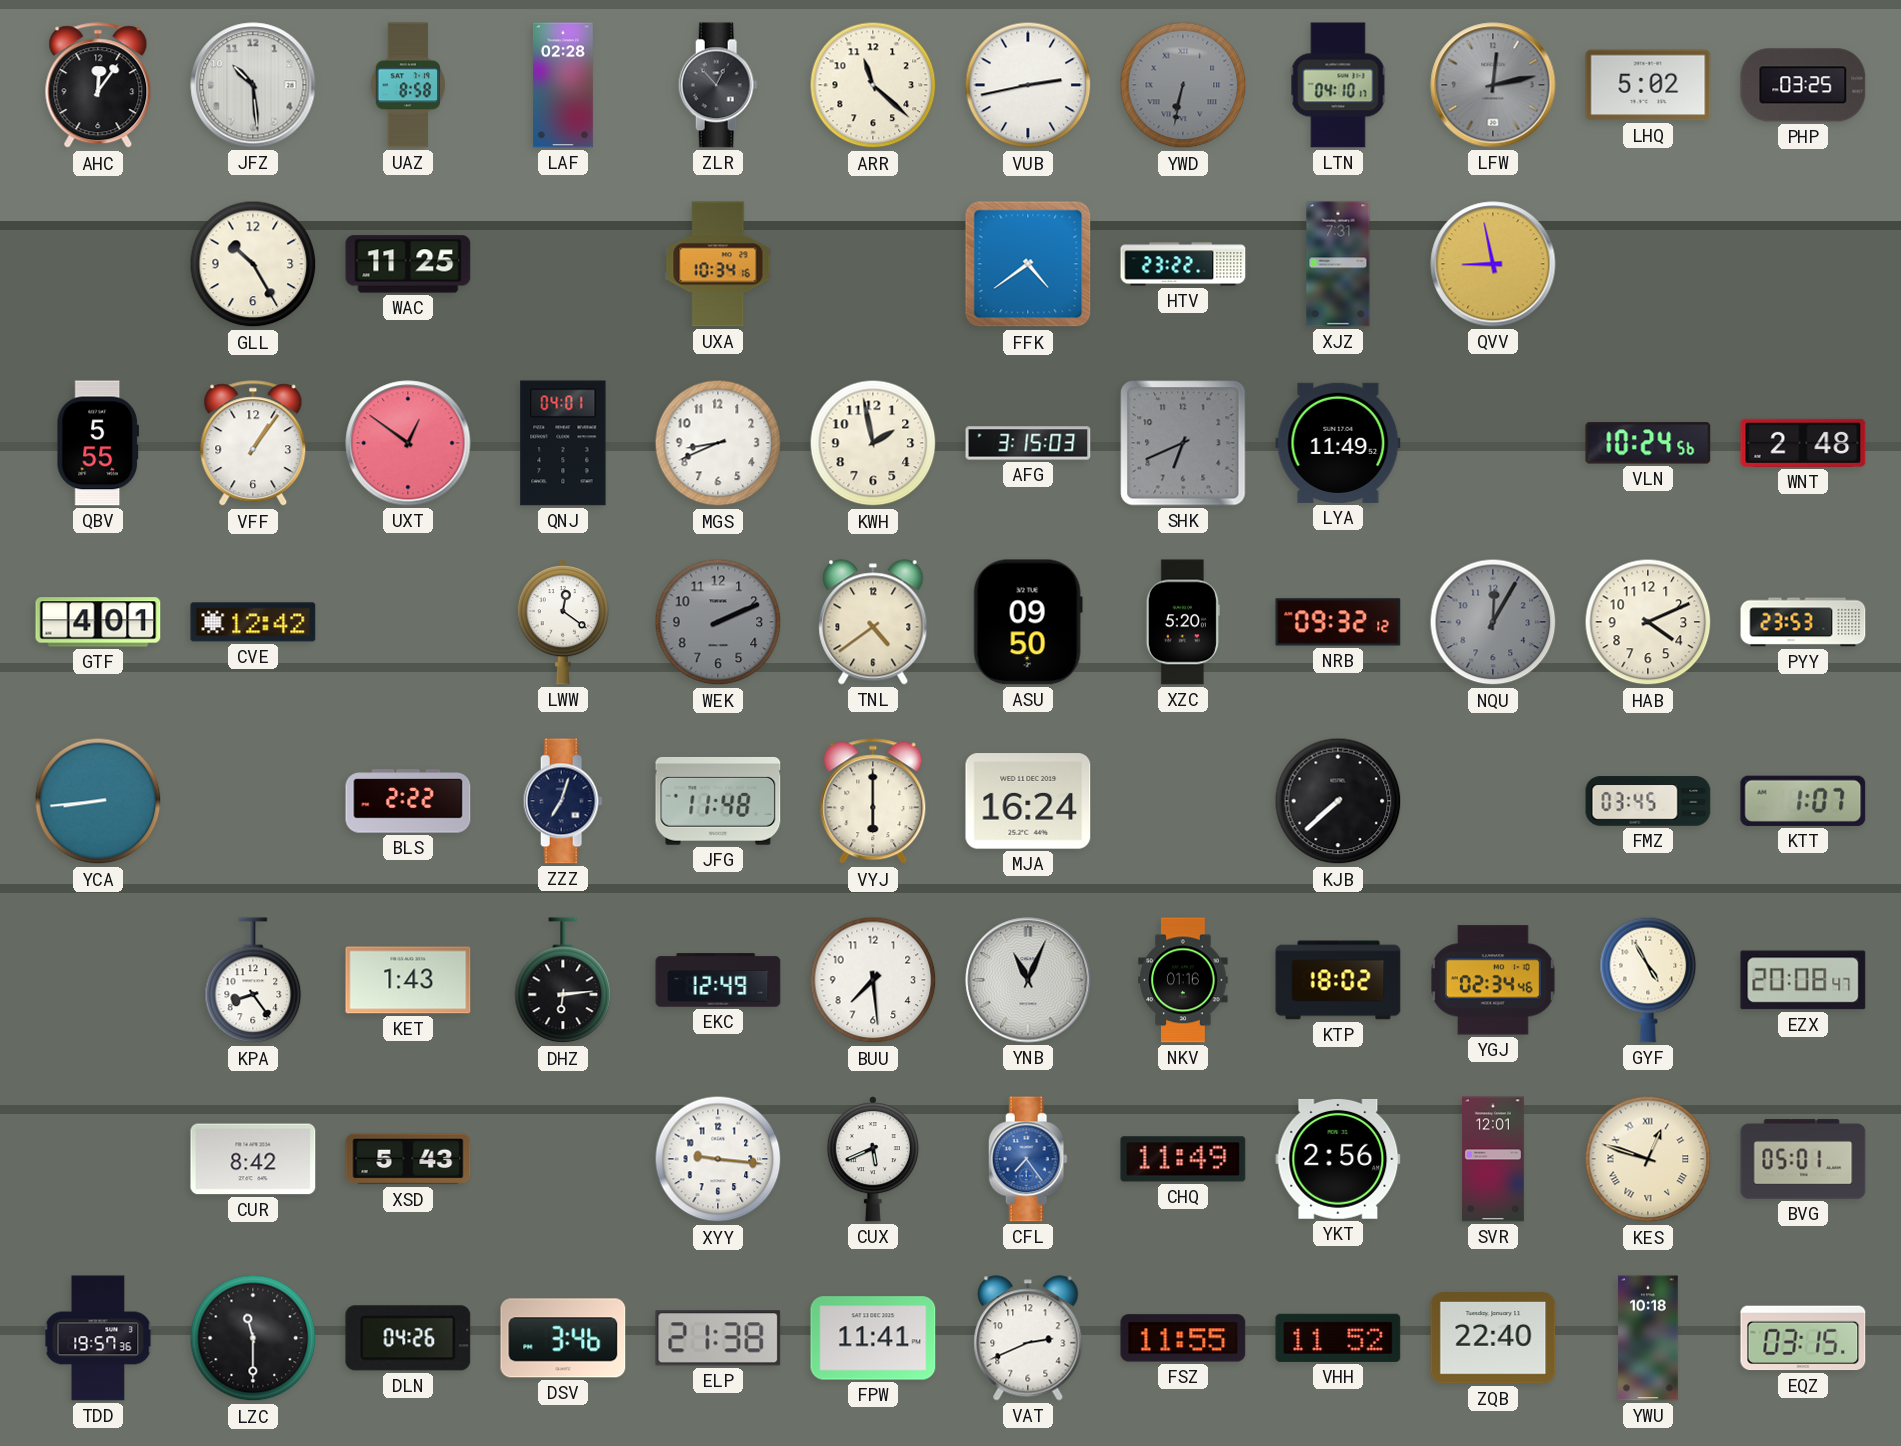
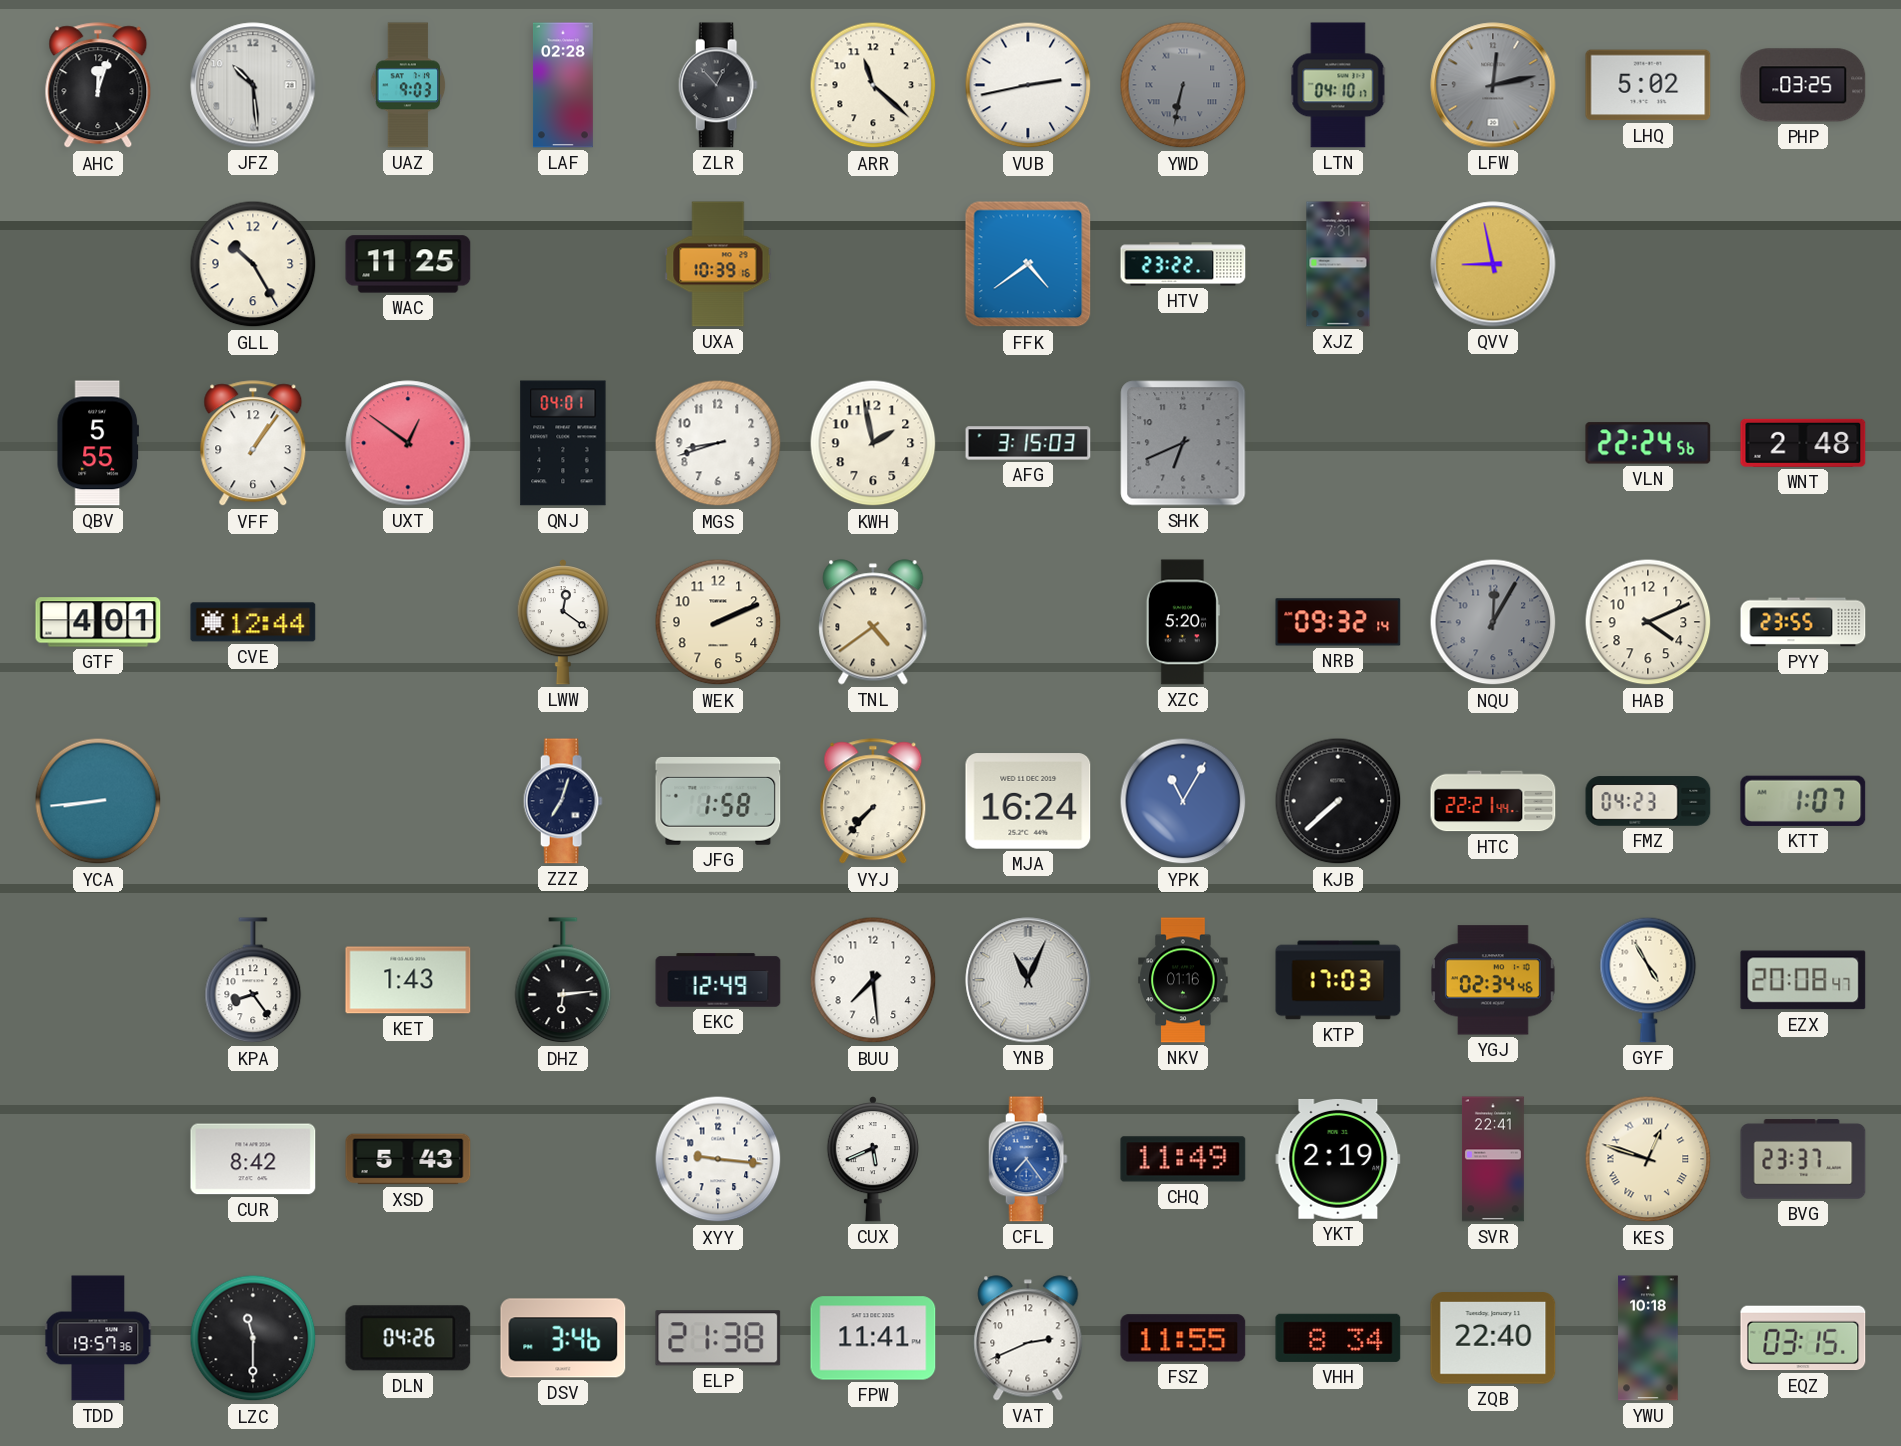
AHC: 12:06 -> 12:03
UAZ: 8:58 -> 9:03
UXA: 10:34 -> 10:39
MGS: 8:41 -> 8:42
LYA: 11:49 -> none
VLN: 10:24 -> 22:24
CVE: 12:42 -> 12:44
WEK dial: grey -> cream
ASU: 09:50 -> none
NRB: 09:32:12 -> 09:32:14
PYY: 23:53 -> 23:55
BLS: 2:22 -> none
JFG: 11:48 -> 1:58
VYJ: 6:00 -> 7:37
YPK: none -> 11:05
HTC: none -> 22:21
FMZ: 03:45 -> 04:23
KTP: 18:02 -> 17:03
YKT: 2:56 -> 2:19
SVR: 12:01 -> 22:41
BVG: 05:01 -> 23:37
VHH: 11:52 -> 8:34
